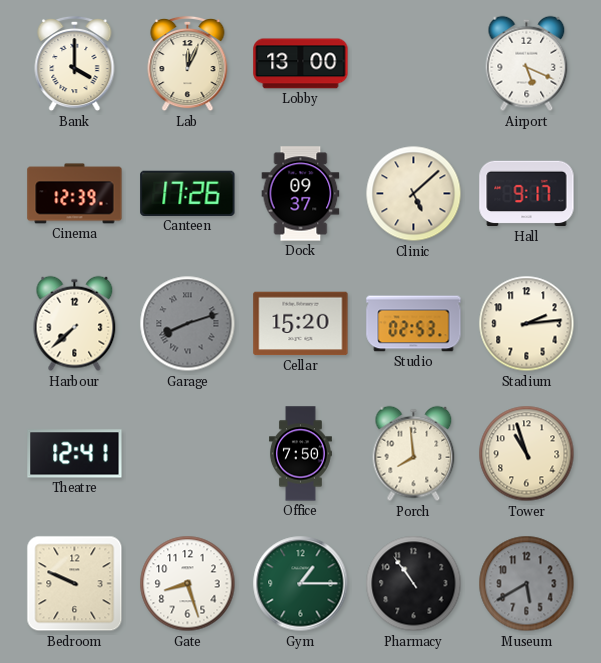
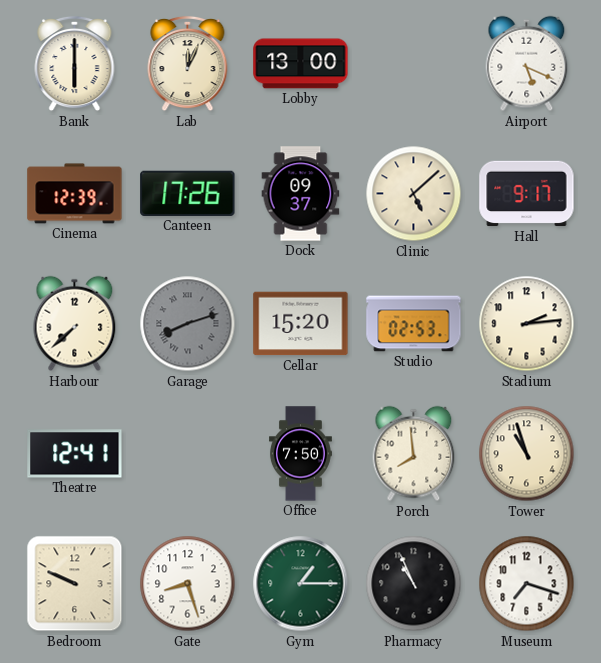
Bank: 4:00 -> 6:00
Pharmacy: 10:54 -> 10:56
Museum: 5:40 -> 7:18
Museum dial: grey -> white
